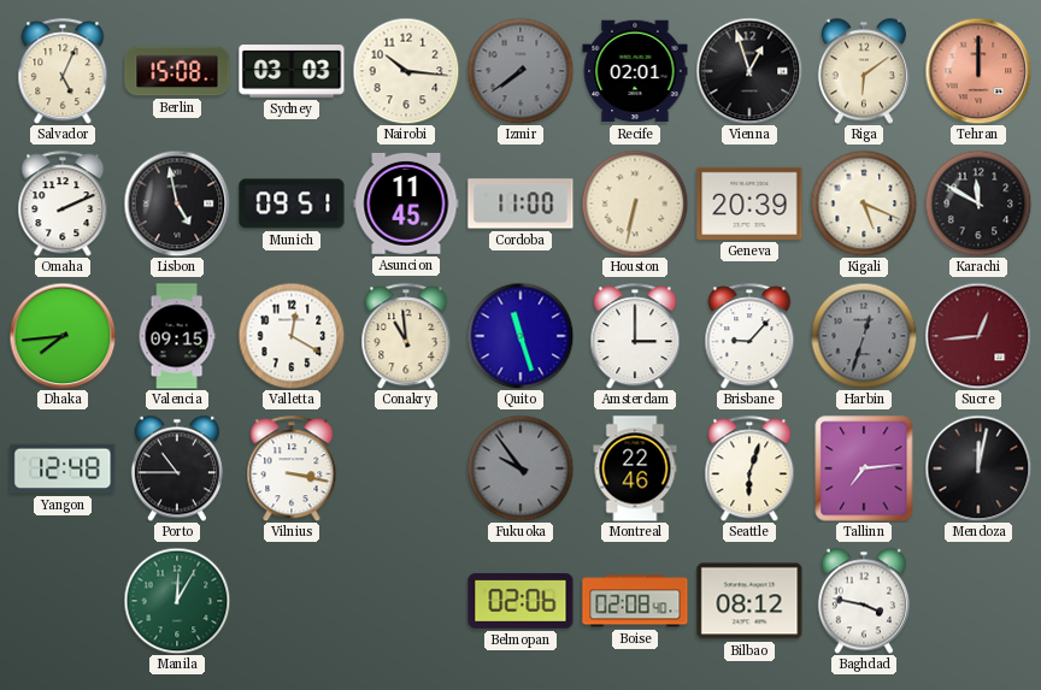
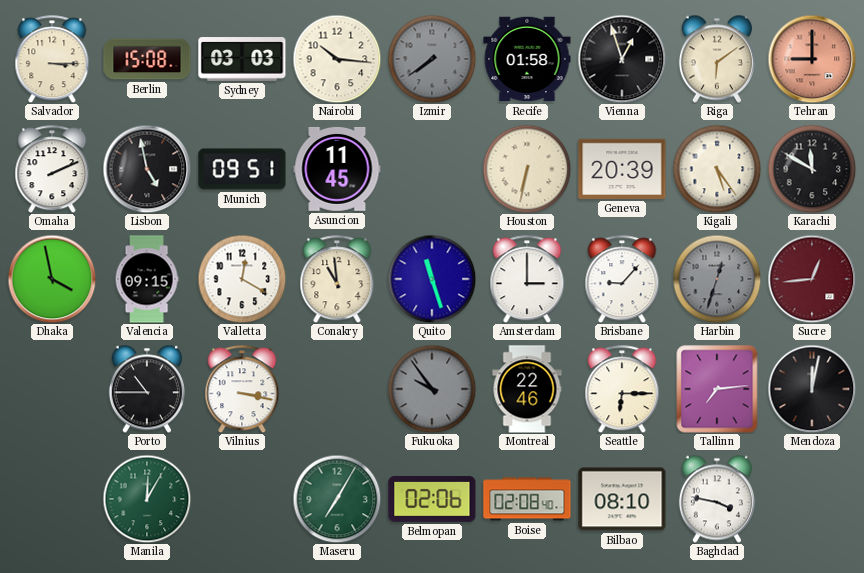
Salvador: 5:04 -> 3:15
Recife: 02:01 -> 01:58
Tehran: 12:00 -> 9:00
Cordoba: 11:00 -> none
Kigali: 5:19 -> 5:24
Dhaka: 7:44 -> 3:58
Yangon: 12:48 -> none
Seattle: 6:03 -> 6:15
Maseru: none -> 7:05
Bilbao: 08:12 -> 08:10
